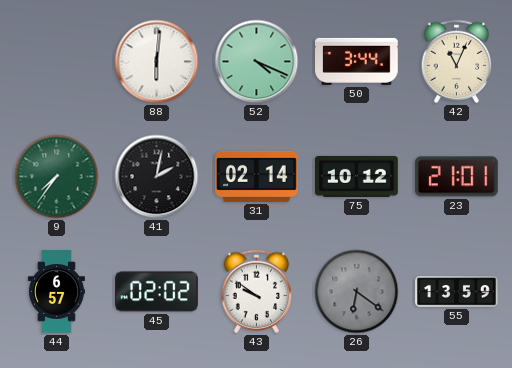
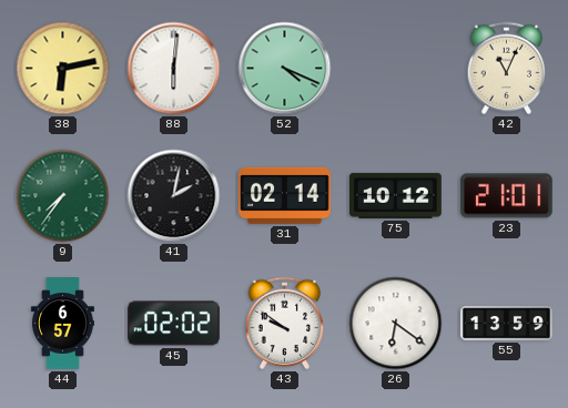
38: none -> 6:13
50: 3:44 -> none
26 dial: grey -> white
